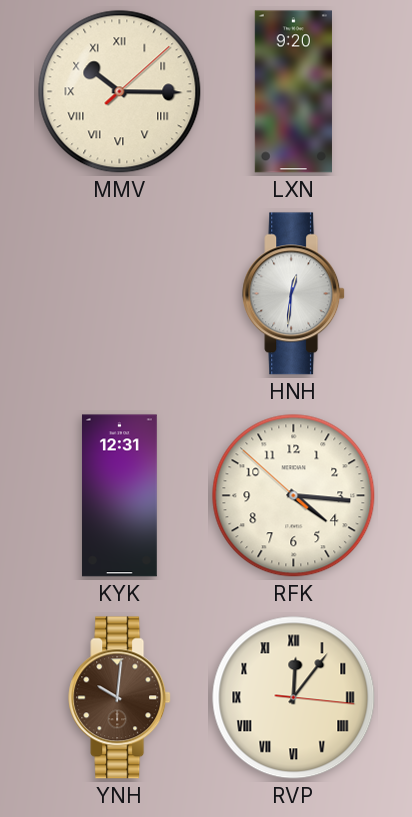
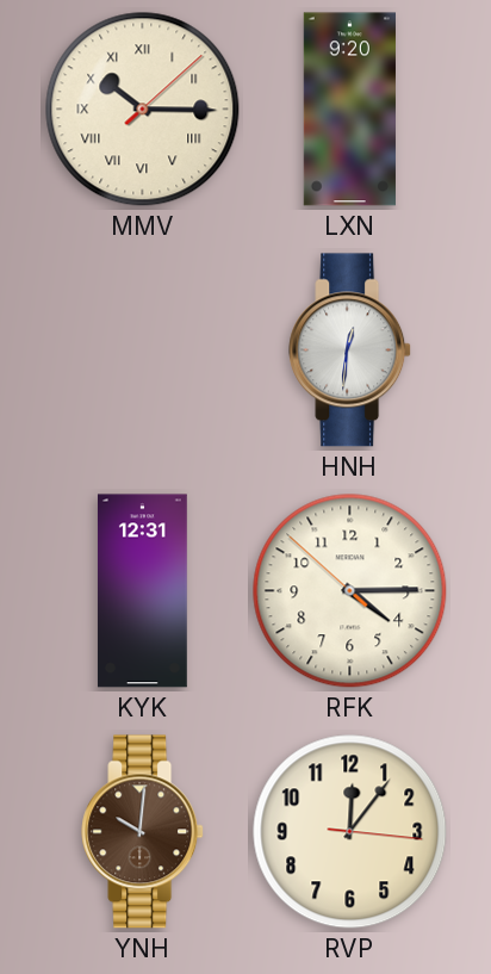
RFK: 4:15 -> 4:14
RVP numerals: Roman -> Arabic
